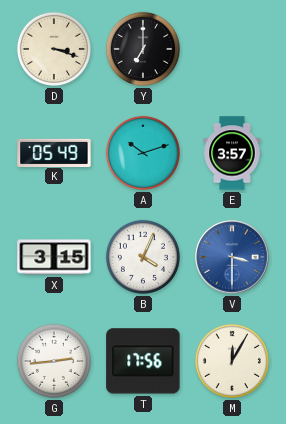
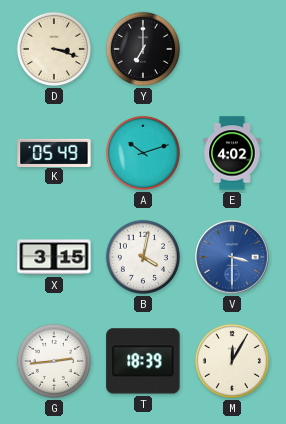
E: 3:57 -> 4:02
B: 4:04 -> 4:02
T: 17:56 -> 18:39
